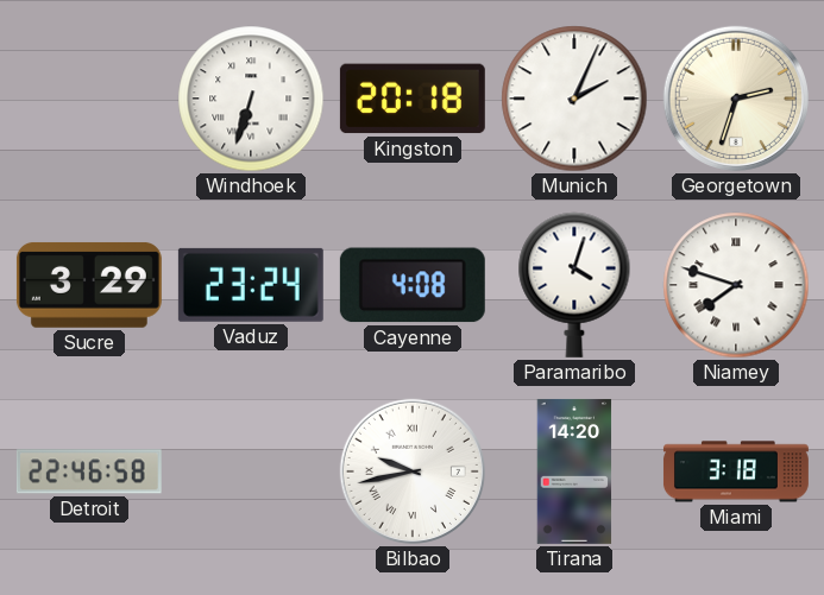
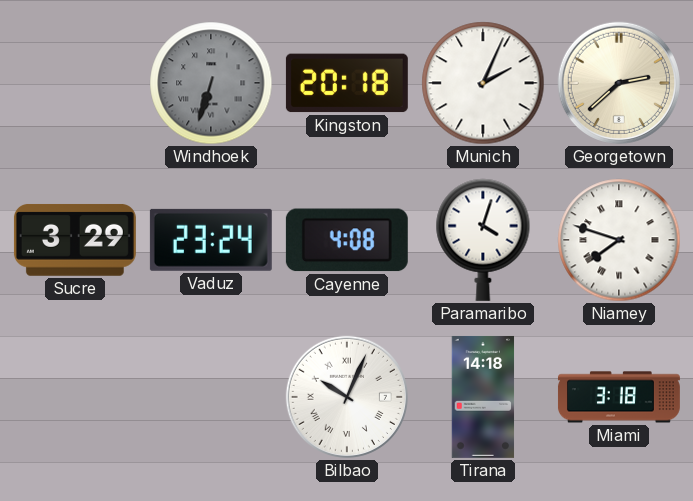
Windhoek dial: white -> grey
Georgetown: 2:33 -> 2:38
Detroit: 22:46 -> none
Bilbao: 9:43 -> 10:04
Tirana: 14:20 -> 14:18
